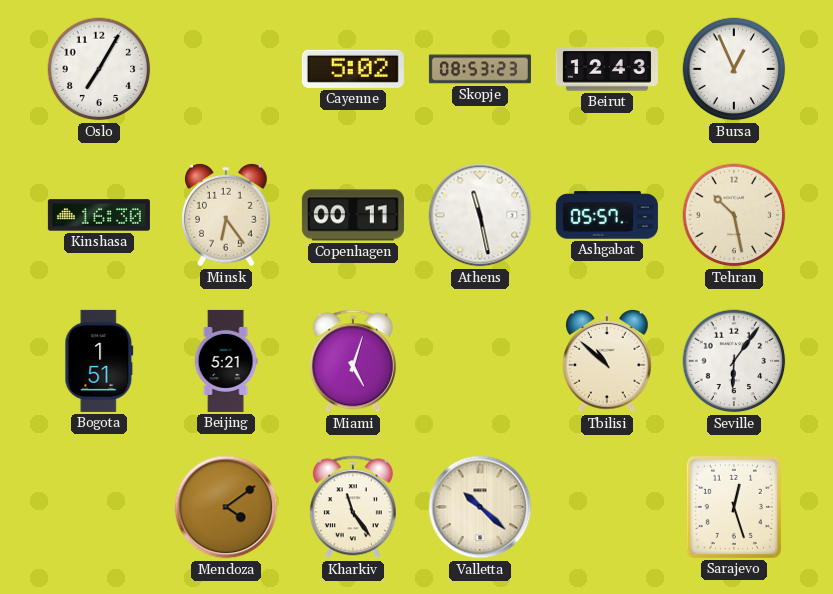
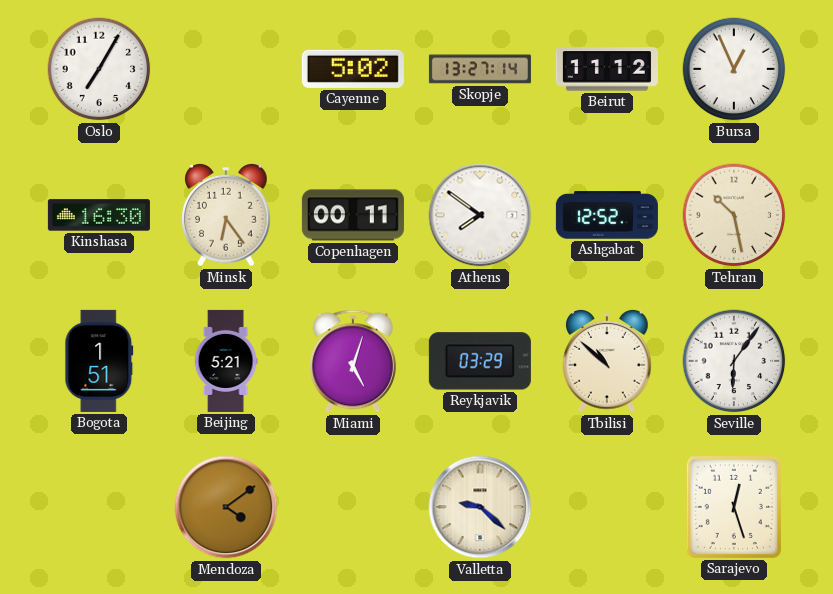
Skopje: 08:53 -> 13:27
Beirut: 12:43 -> 11:12
Athens: 11:28 -> 7:51
Ashgabat: 05:57 -> 12:52
Reykjavik: none -> 03:29
Kharkiv: 11:24 -> none
Valletta: 10:22 -> 9:22
